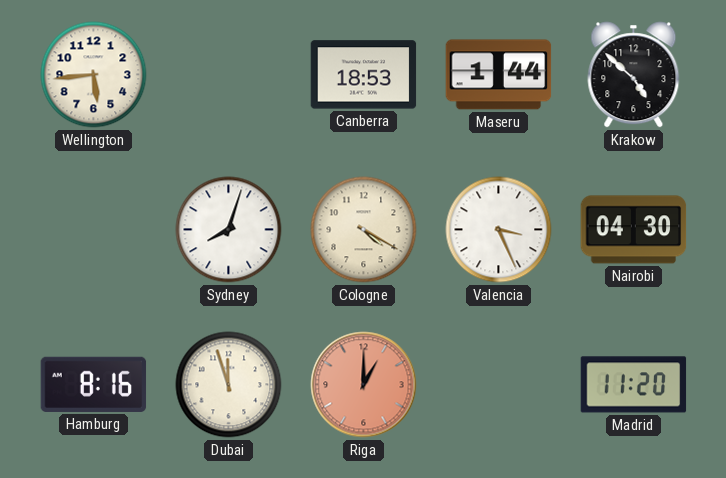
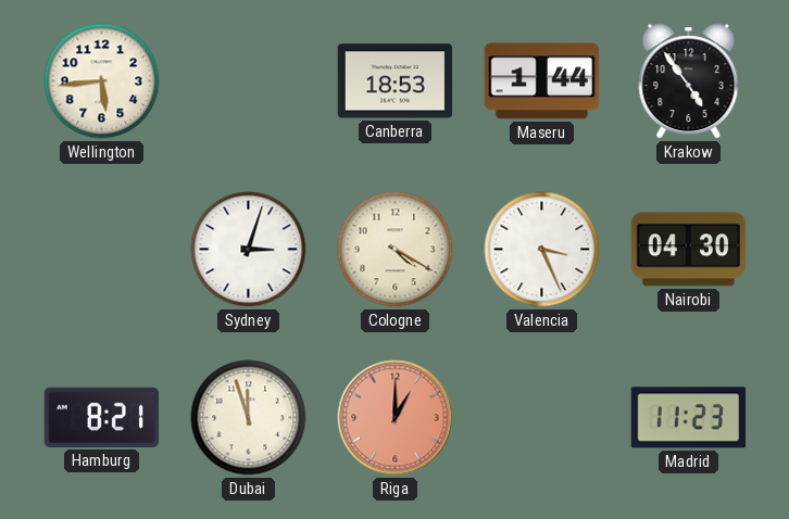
Krakow: 4:52 -> 4:54
Sydney: 8:03 -> 3:03
Hamburg: 8:16 -> 8:21
Madrid: 11:20 -> 11:23
